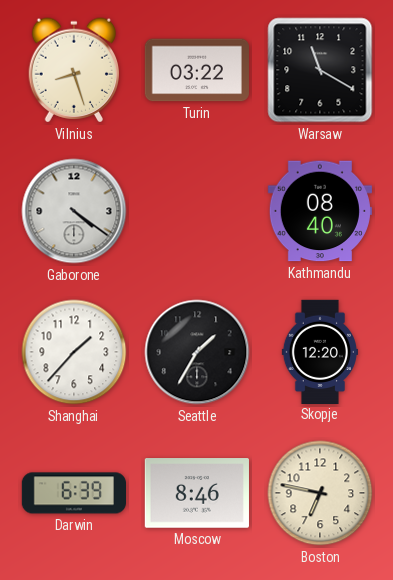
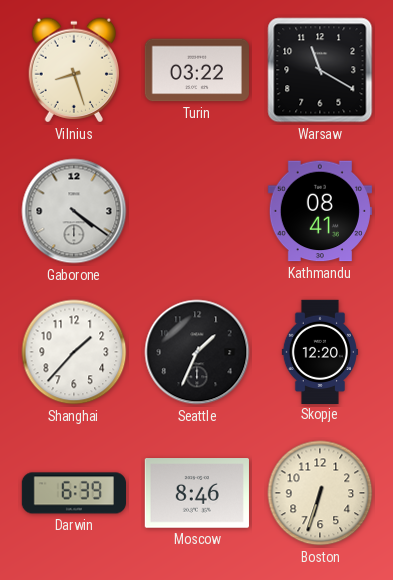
Kathmandu: 08:40 -> 08:41
Seattle: 1:35 -> 1:34
Boston: 6:47 -> 6:33
